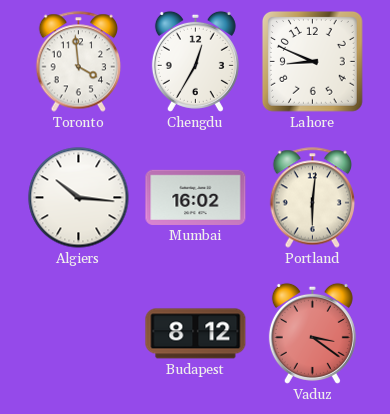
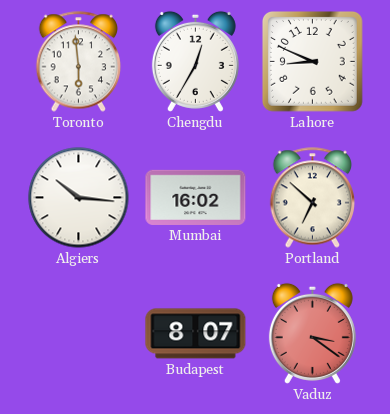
Toronto: 3:59 -> 5:59
Portland: 6:01 -> 6:52
Budapest: 8:12 -> 8:07
